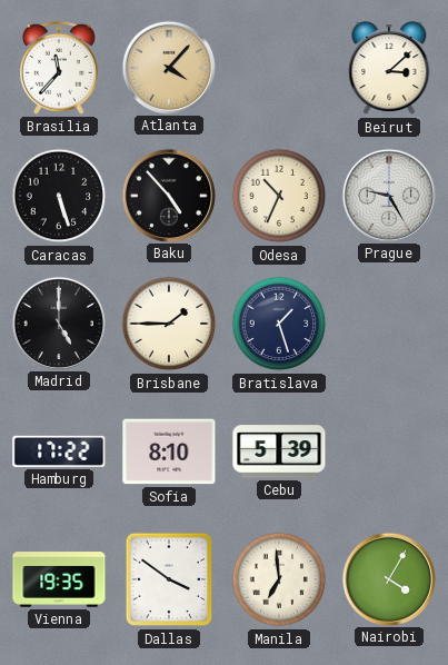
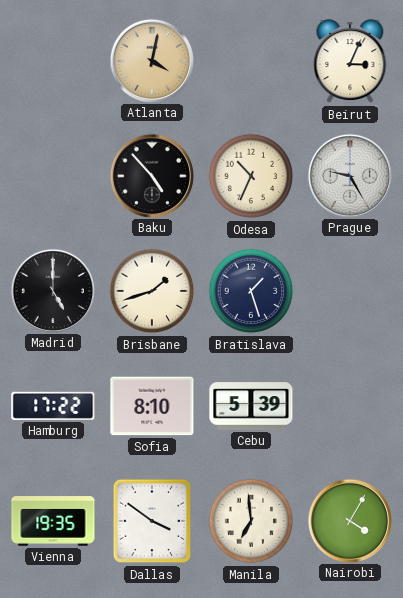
Brasilia: 11:37 -> none
Atlanta: 4:07 -> 4:02
Beirut: 3:08 -> 3:04
Caracas: 5:27 -> none
Brisbane: 1:45 -> 1:42
